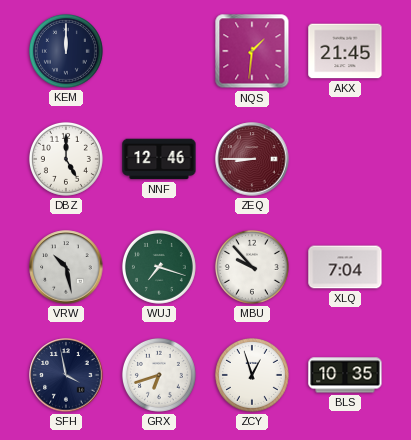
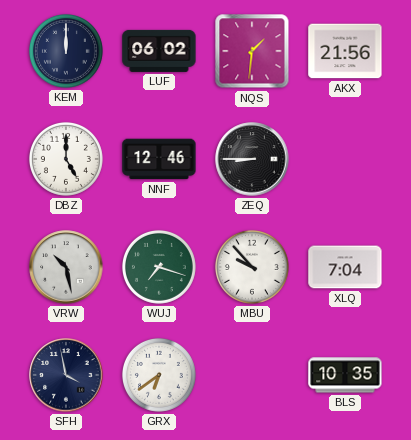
LUF: none -> 06:02
AKX: 21:45 -> 21:56
ZEQ dial: burgundy -> black
GRX: 6:42 -> 6:39
ZCY: 12:57 -> none
